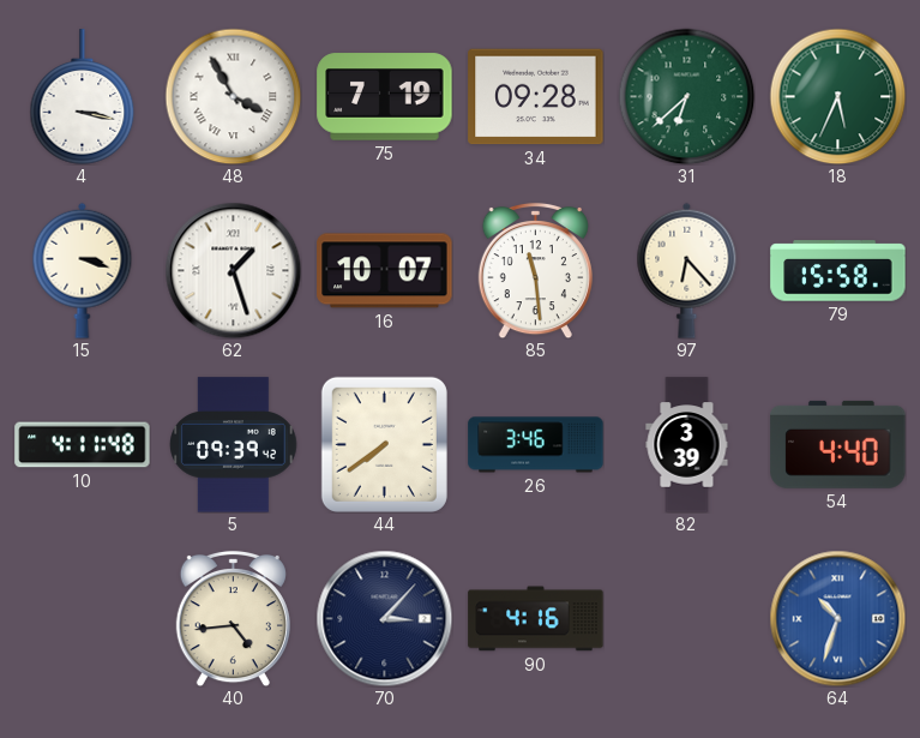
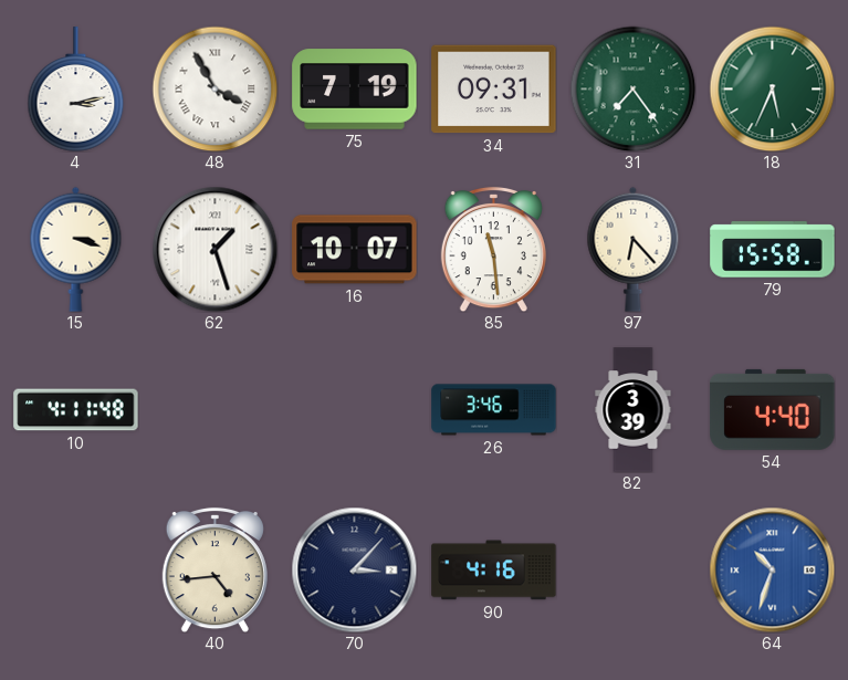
4: 3:17 -> 3:13
34: 09:28 -> 09:31
31: 6:38 -> 7:24
5: 09:39 -> none
44: 7:39 -> none
